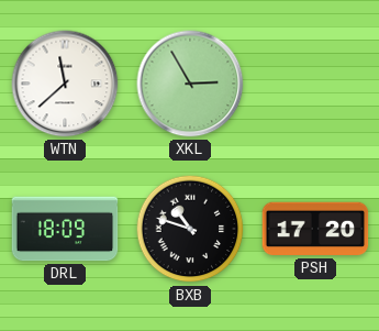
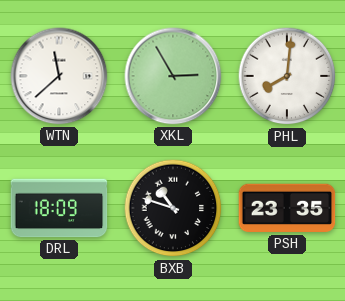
PHL: none -> 8:01
PSH: 17:20 -> 23:35
